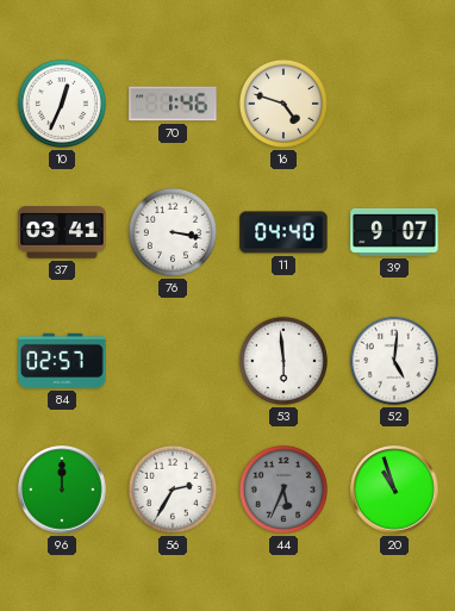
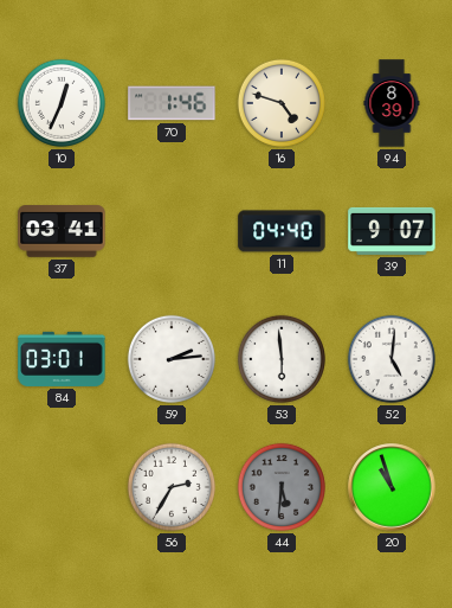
94: none -> 8:39
76: 3:17 -> none
84: 02:57 -> 03:01
59: none -> 2:14
96: 12:00 -> none
44: 5:34 -> 5:31
